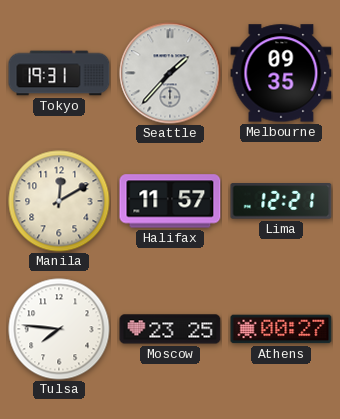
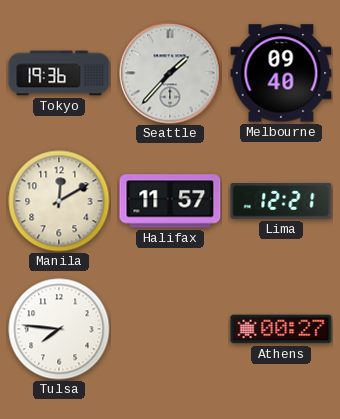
Tokyo: 19:31 -> 19:36
Melbourne: 09:35 -> 09:40
Moscow: 23:25 -> none
